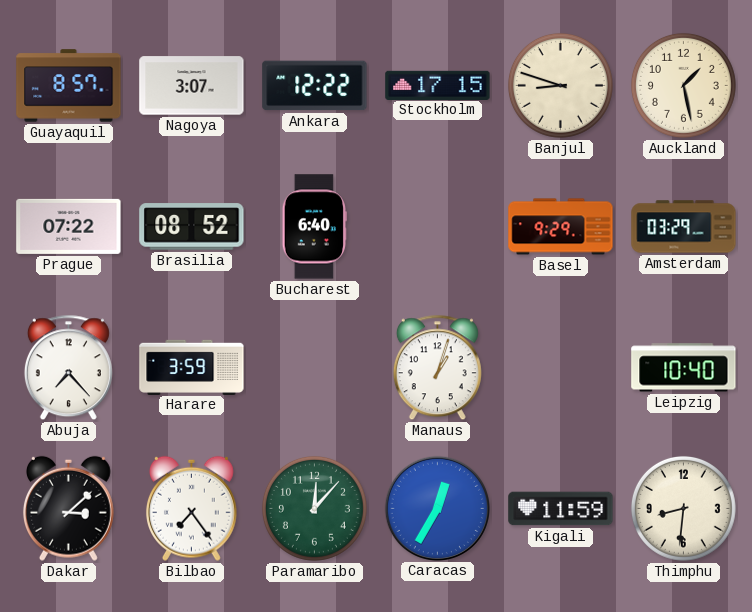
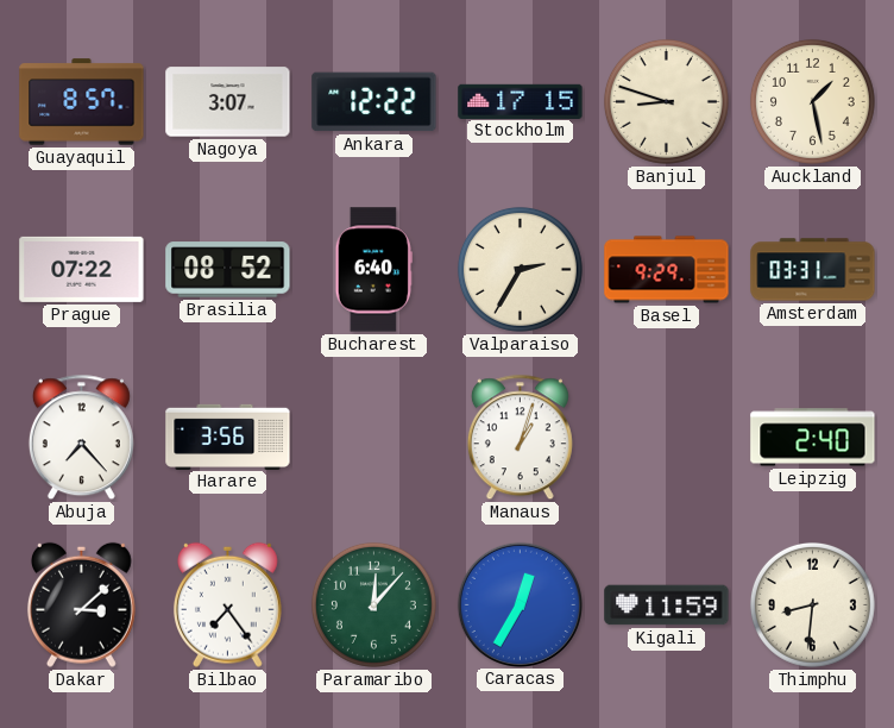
Valparaiso: none -> 2:35
Amsterdam: 03:29 -> 03:31
Harare: 3:59 -> 3:56
Leipzig: 10:40 -> 2:40
